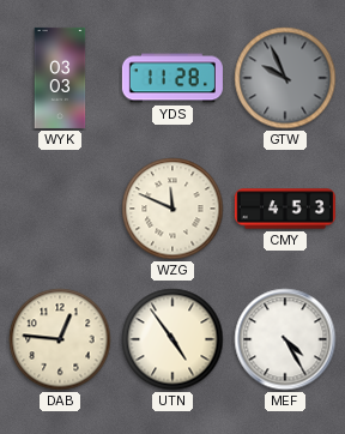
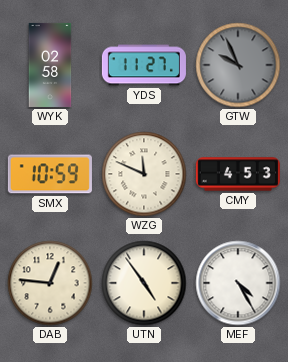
WYK: 03:03 -> 02:58
YDS: 11:28 -> 11:27
SMX: none -> 10:59
